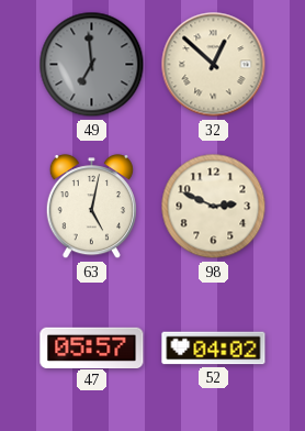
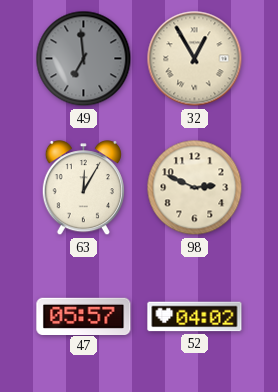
32: 12:52 -> 12:55
63: 5:02 -> 12:05
